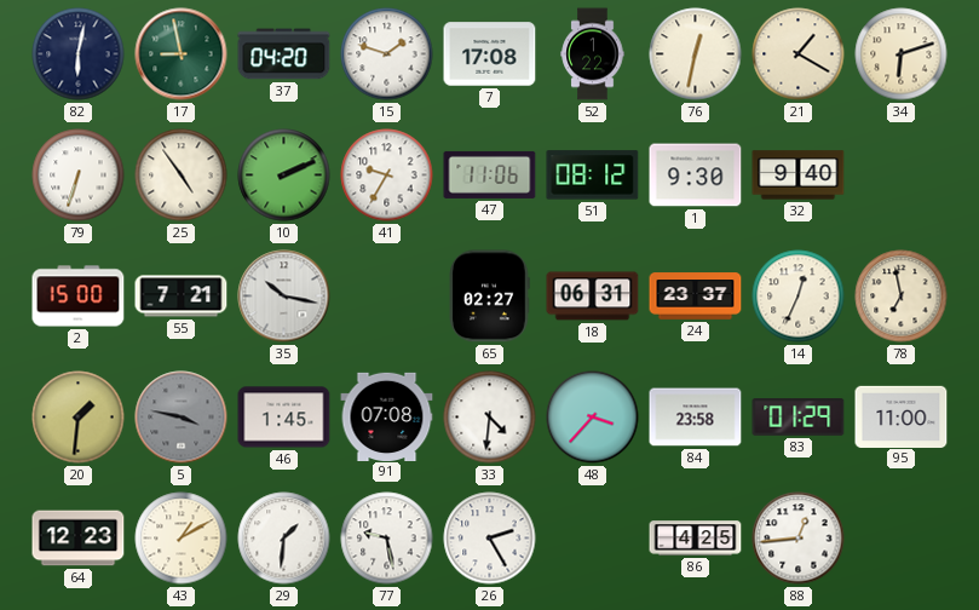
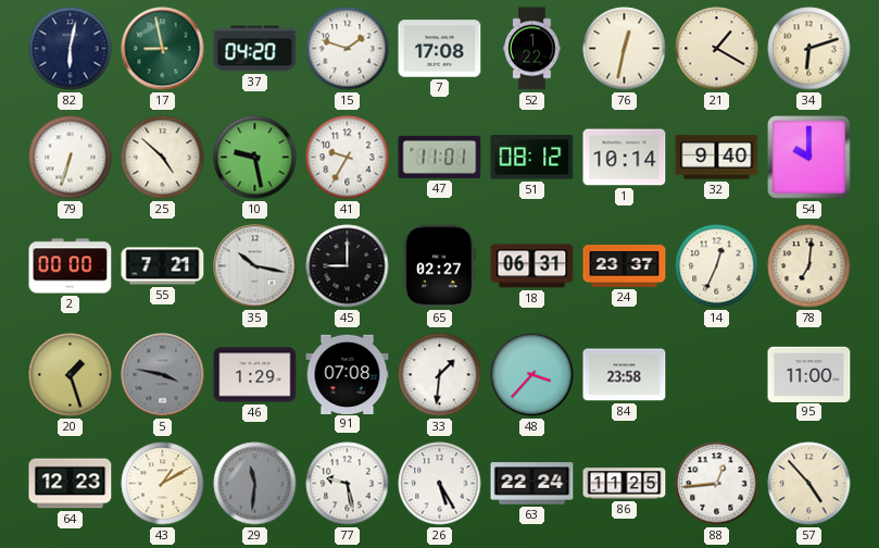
25: 4:54 -> 4:52
10: 2:11 -> 9:28
47: 11:06 -> 11:01
1: 9:30 -> 10:14
54: none -> 10:00
2: 15:00 -> 00:00
45: none -> 9:00
78: 6:58 -> 7:01
20: 1:31 -> 1:27
46: 1:45 -> 1:29
33: 4:31 -> 1:31
83: 01:29 -> none
29: 1:31 -> 11:31
29 dial: white -> grey
26: 2:25 -> 5:25
63: none -> 22:24
86: 4:25 -> 11:25
57: none -> 4:53
